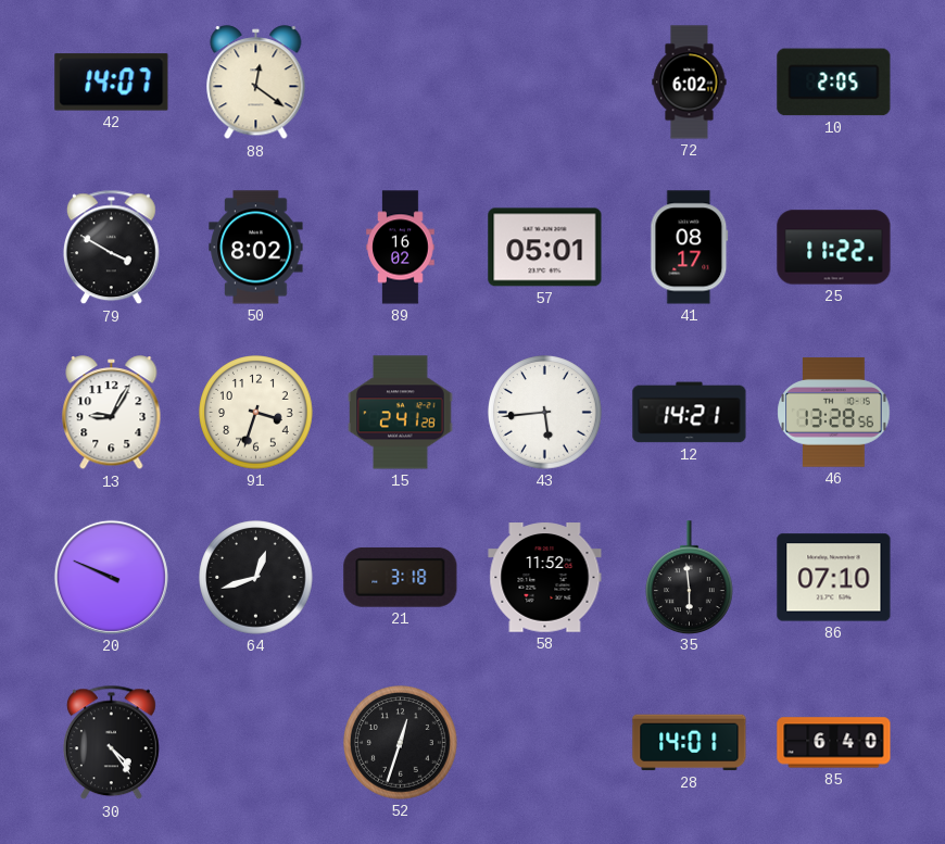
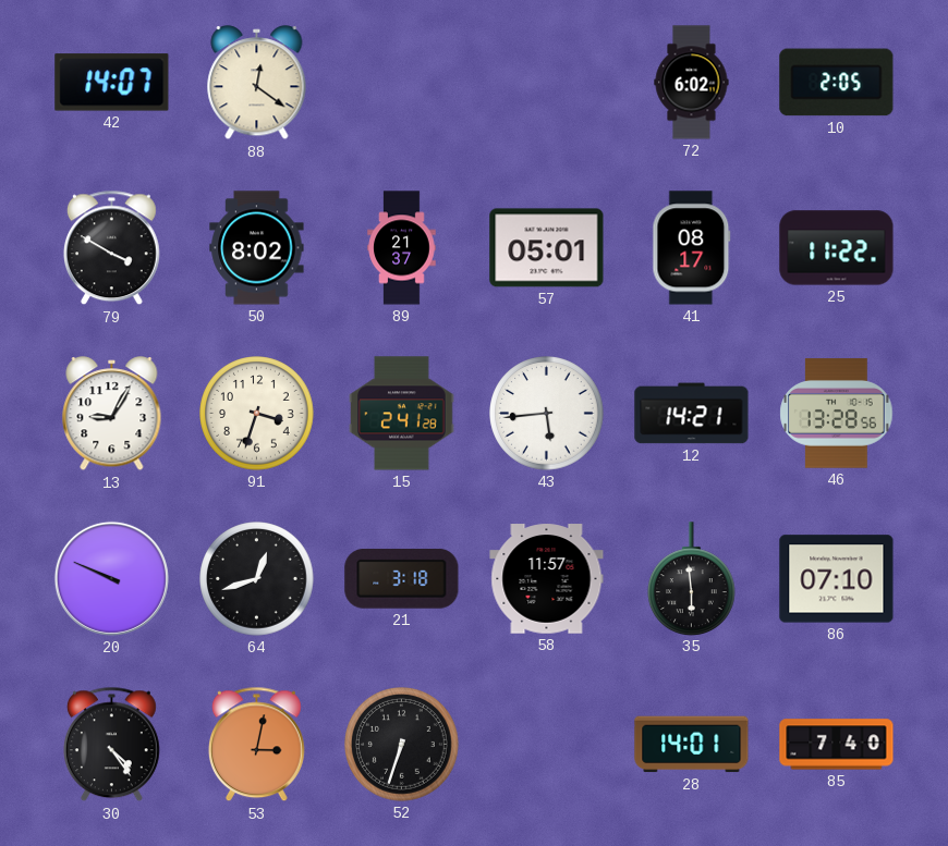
89: 16:02 -> 21:37
58: 11:52 -> 11:57
53: none -> 3:02
52: 12:33 -> 6:33
85: 6:40 -> 7:40
